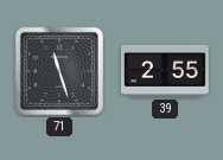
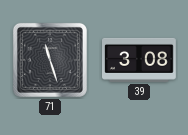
39: 2:55 -> 3:08
